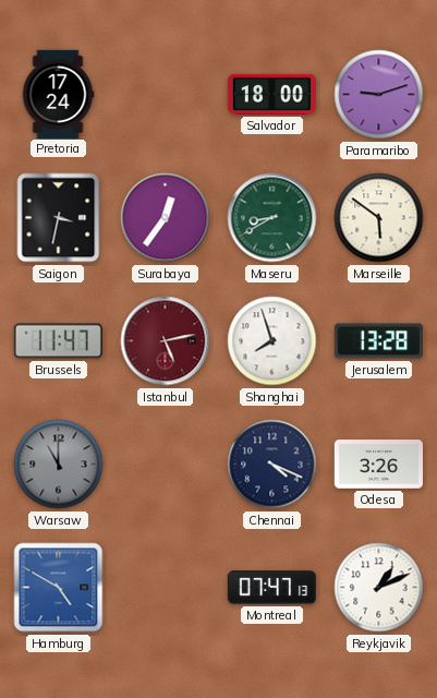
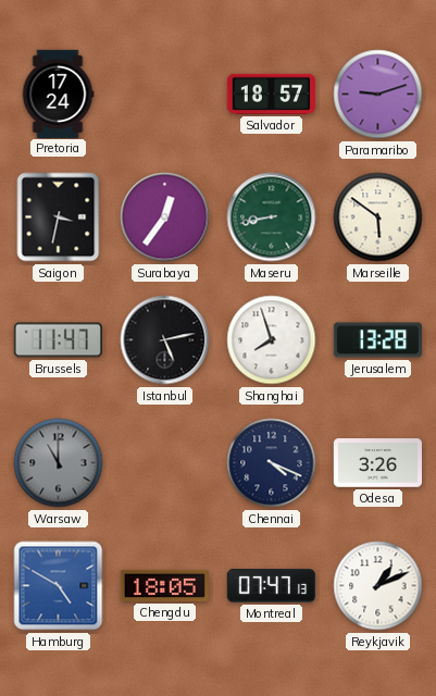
Salvador: 18:00 -> 18:57
Maseru: 8:40 -> 8:43
Istanbul dial: burgundy -> black
Chengdu: none -> 18:05
